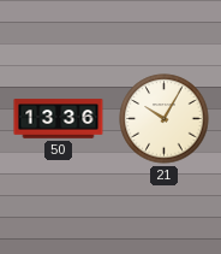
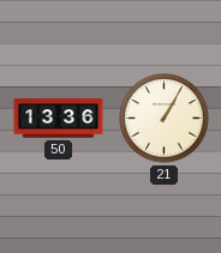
21: 10:05 -> 1:05
